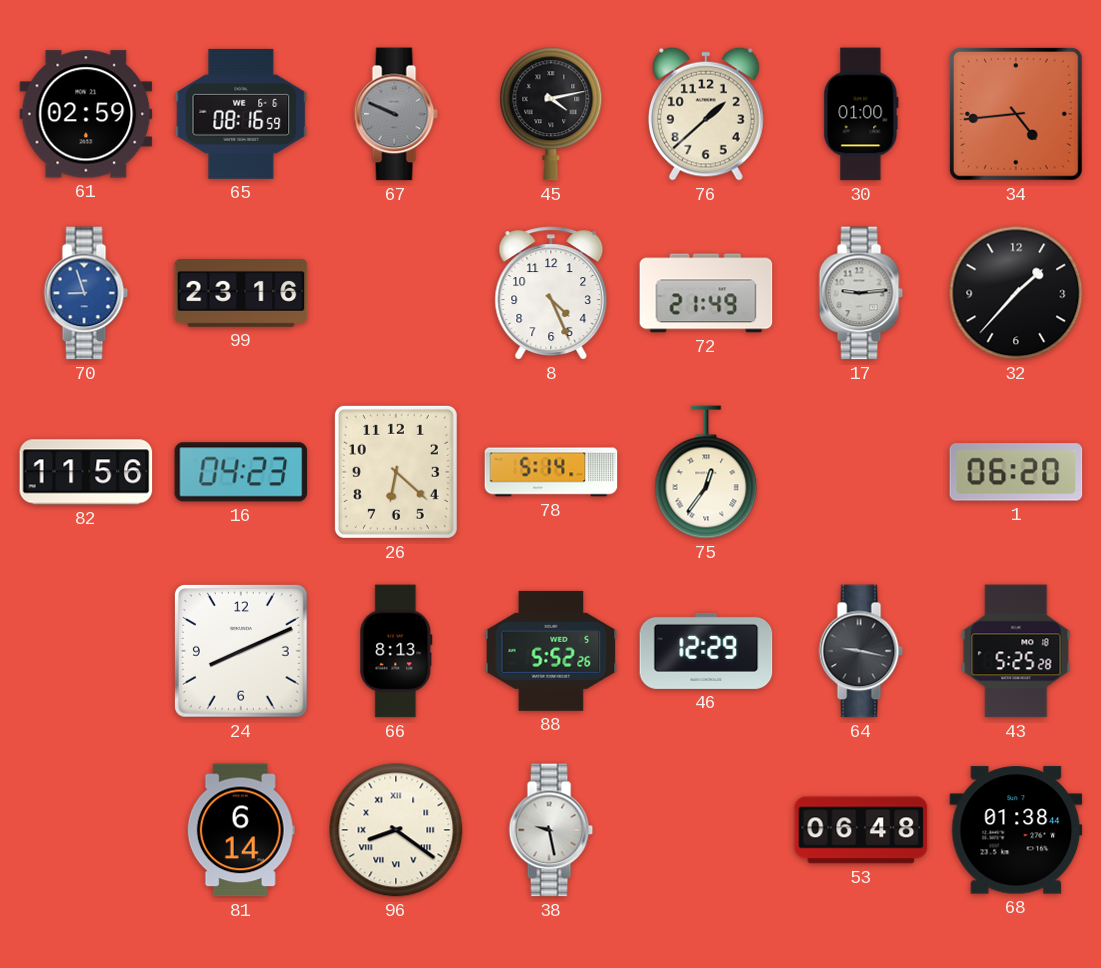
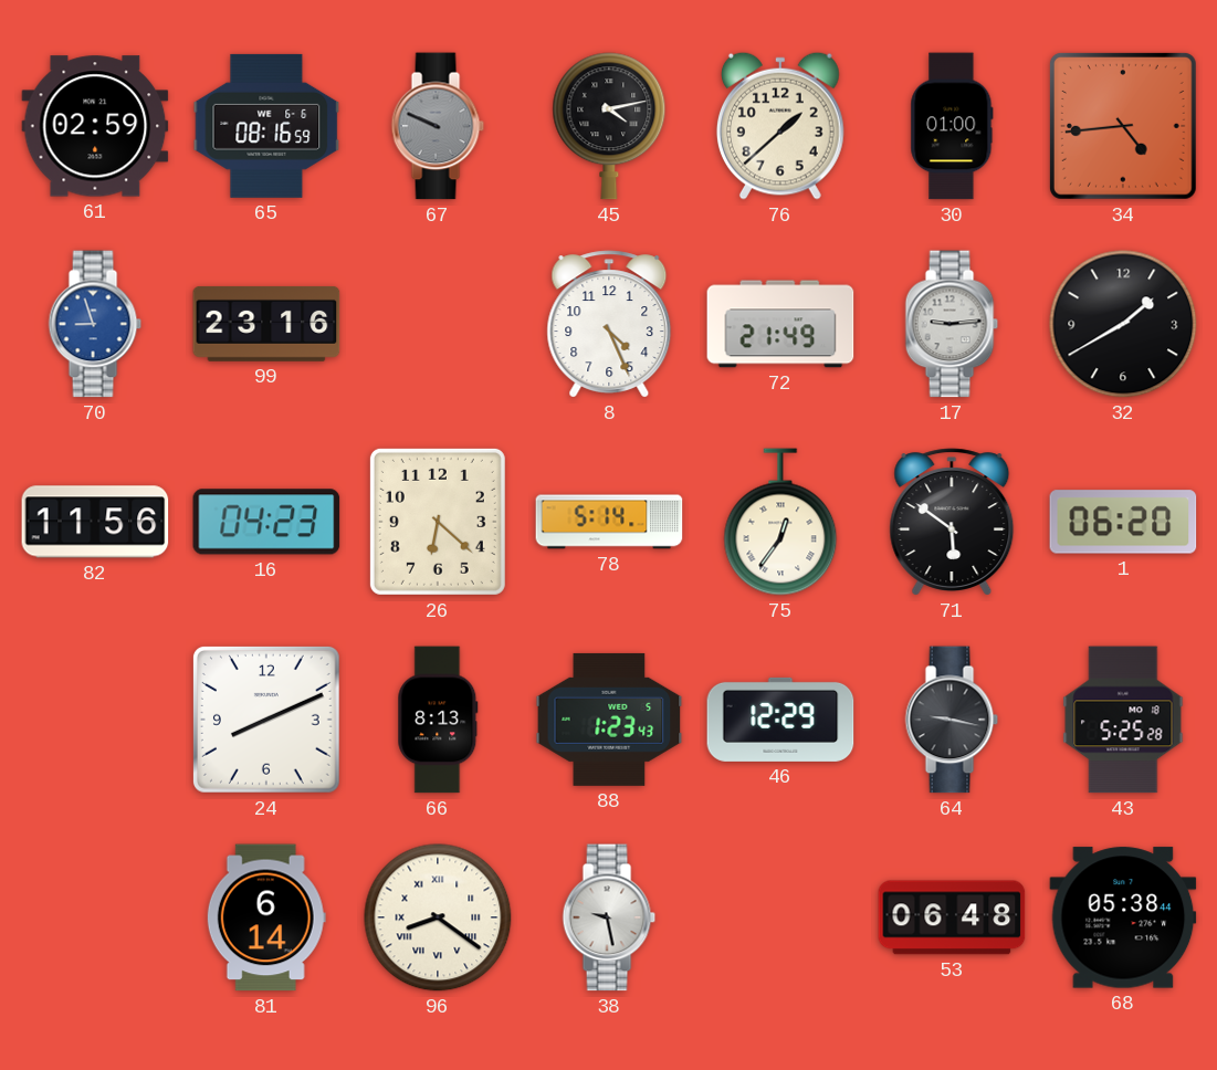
32: 1:37 -> 1:40
71: none -> 5:51
88: 5:52 -> 1:23
68: 01:38 -> 05:38
